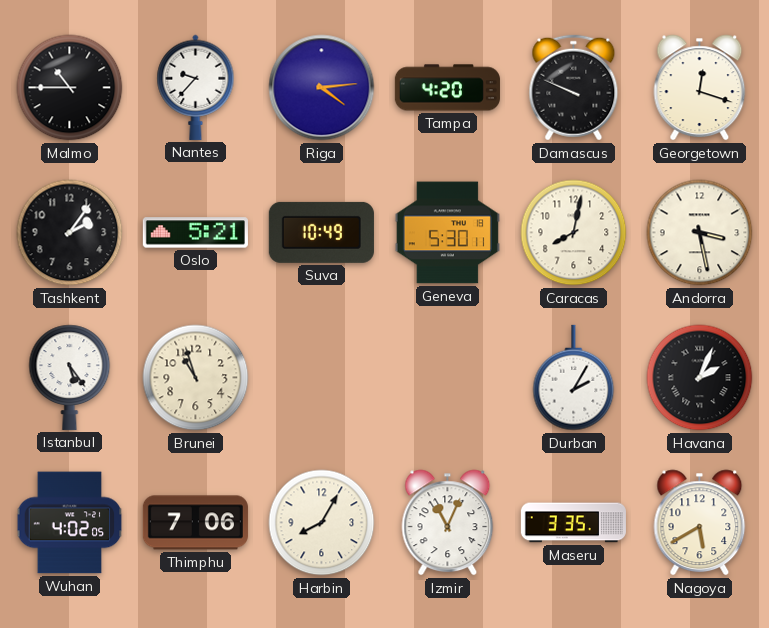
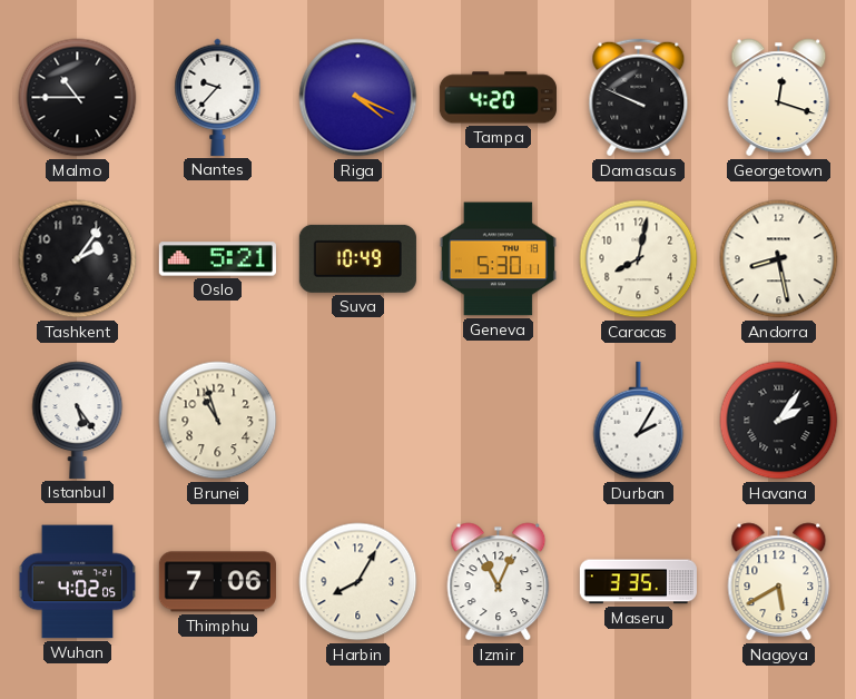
Riga: 4:14 -> 4:19
Andorra: 3:28 -> 8:28
Havana: 2:04 -> 2:06
